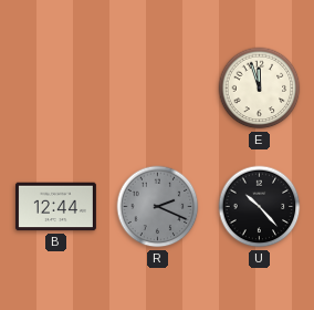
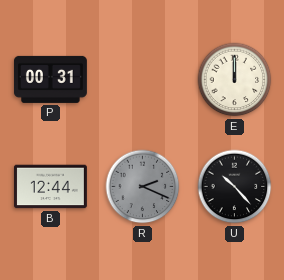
P: none -> 00:31
E: 11:57 -> 12:00
